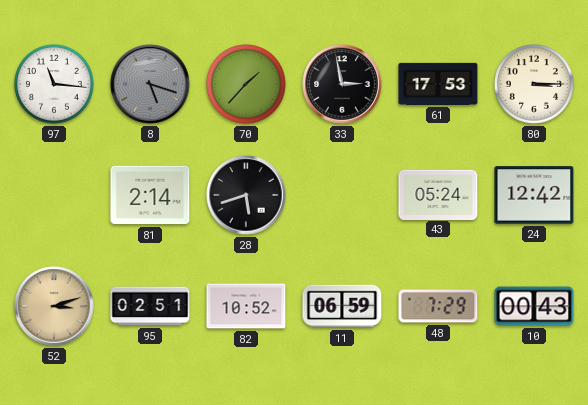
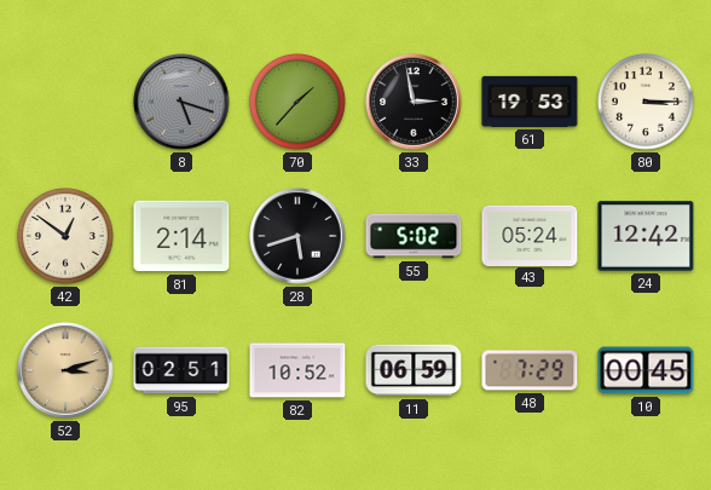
97: 11:16 -> none
61: 17:53 -> 19:53
42: none -> 12:51
55: none -> 5:02
10: 00:43 -> 00:45
